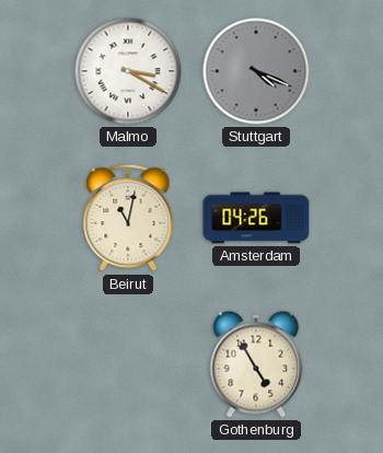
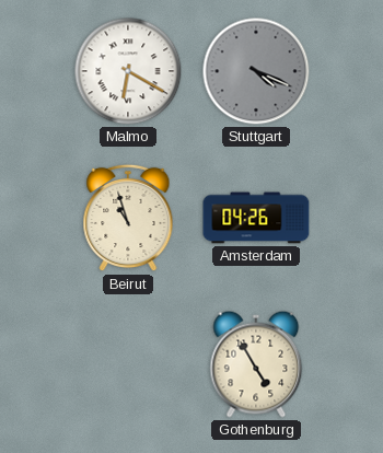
Malmo: 3:20 -> 6:20
Beirut: 11:02 -> 10:57
